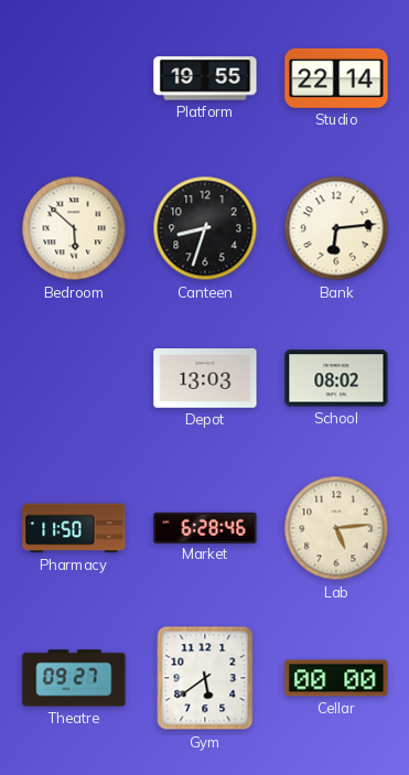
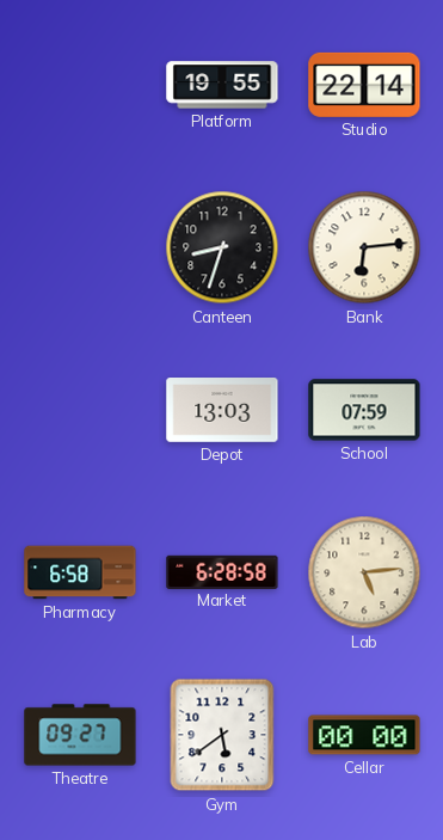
Bedroom: 5:52 -> none
School: 08:02 -> 07:59
Pharmacy: 11:50 -> 6:58
Market: 6:28:46 -> 6:28:58
